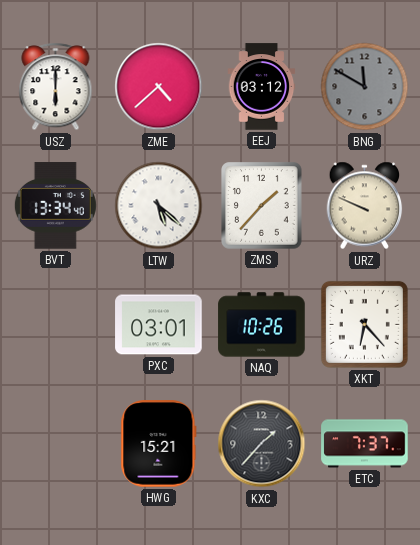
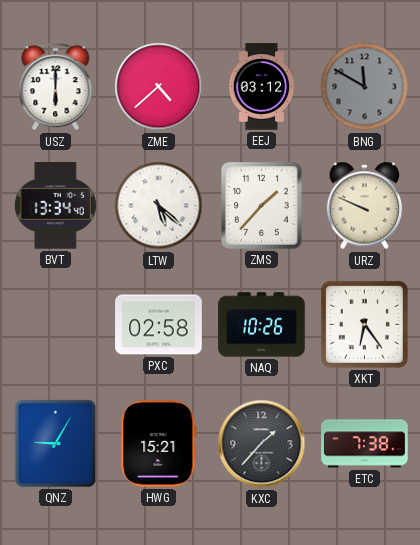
PXC: 03:01 -> 02:58
XKT: 6:23 -> 6:24
QNZ: none -> 9:05
ETC: 7:37 -> 7:38
